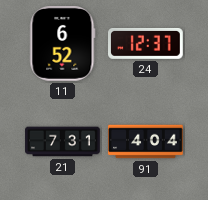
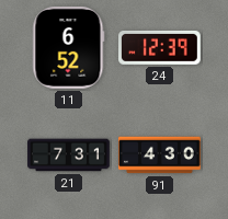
24: 12:37 -> 12:39
91: 4:04 -> 4:30
